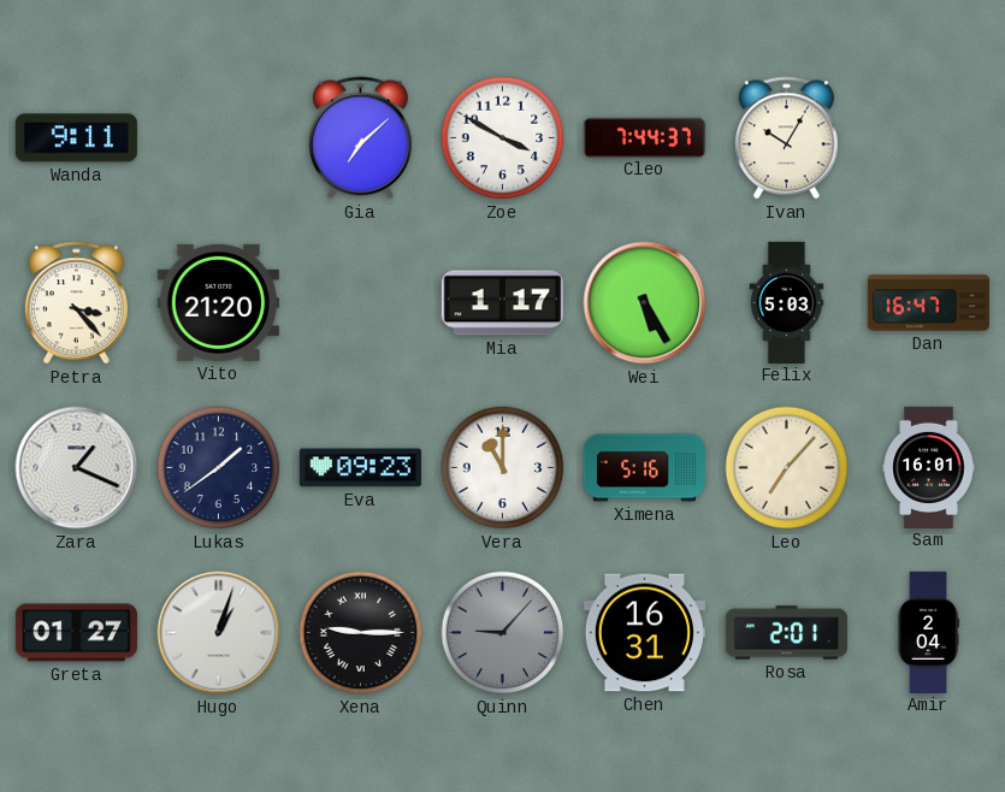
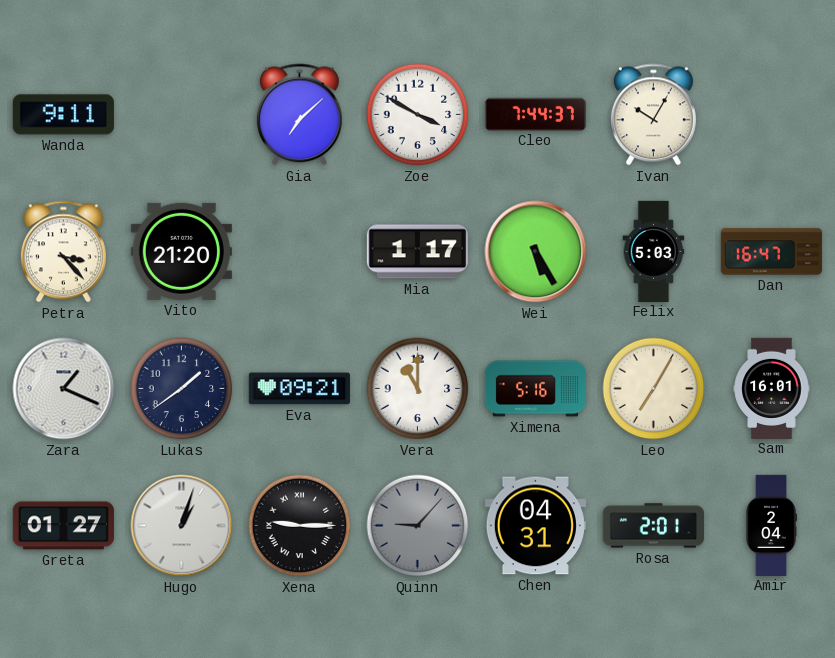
Eva: 09:23 -> 09:21
Leo: 7:07 -> 7:05
Chen: 16:31 -> 04:31
